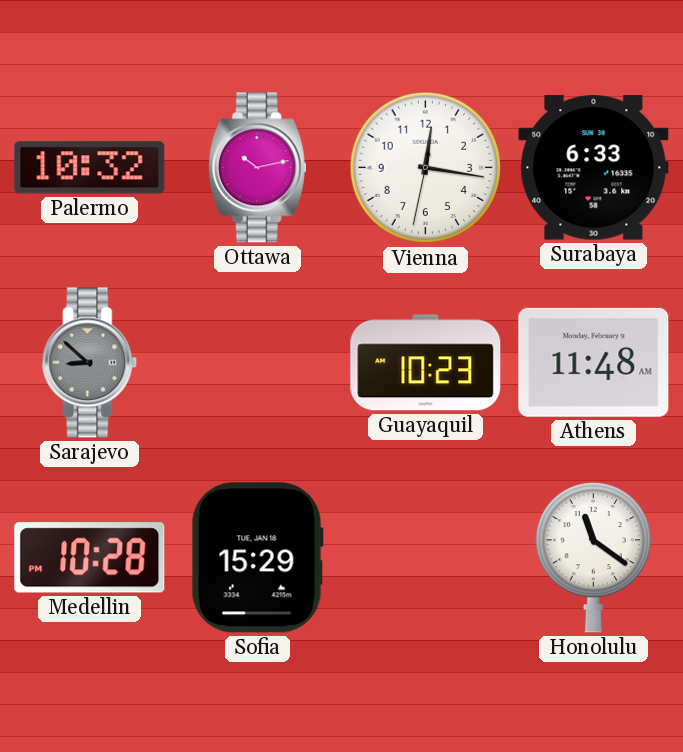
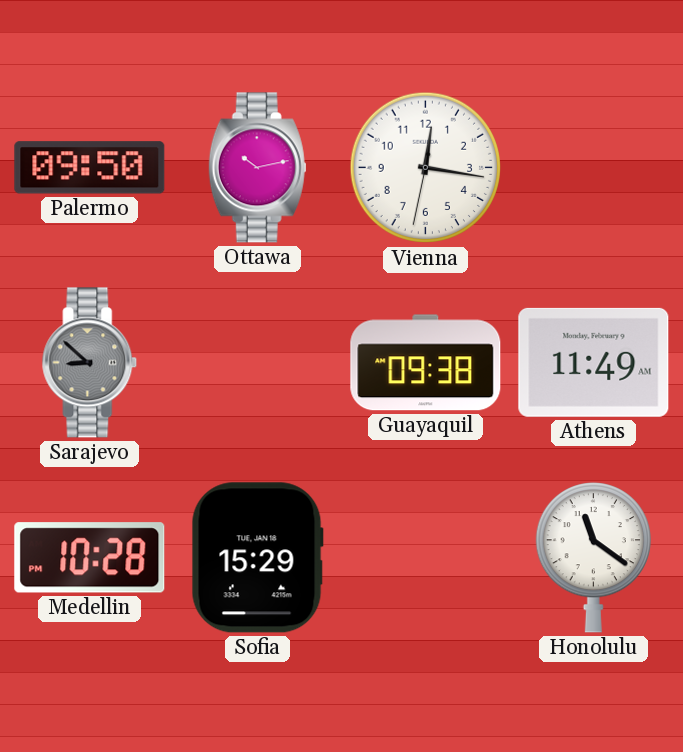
Palermo: 10:32 -> 09:50
Surabaya: 6:33 -> none
Guayaquil: 10:23 -> 09:38
Athens: 11:48 -> 11:49
